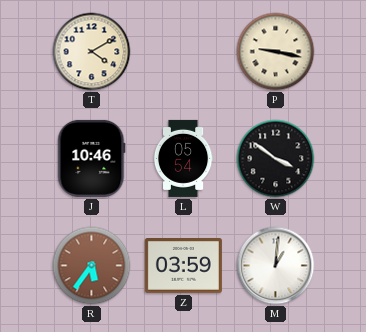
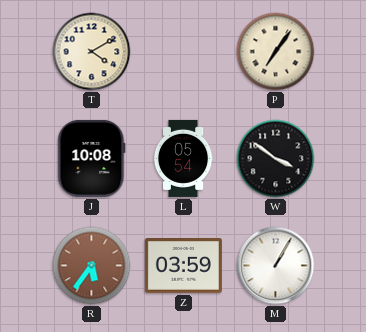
P: 9:17 -> 7:06
J: 10:46 -> 10:08
M: 1:01 -> 1:05
